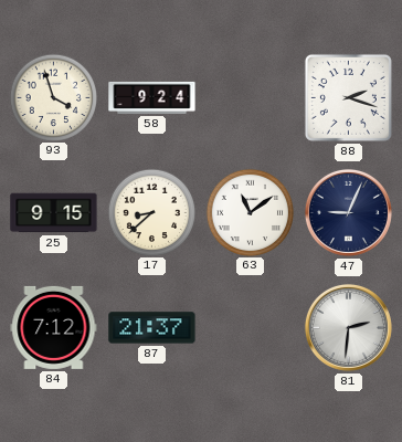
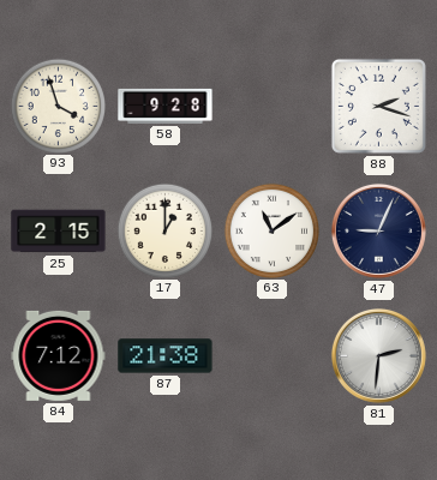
58: 9:24 -> 9:28
25: 9:15 -> 2:15
17: 8:38 -> 1:00
87: 21:37 -> 21:38
